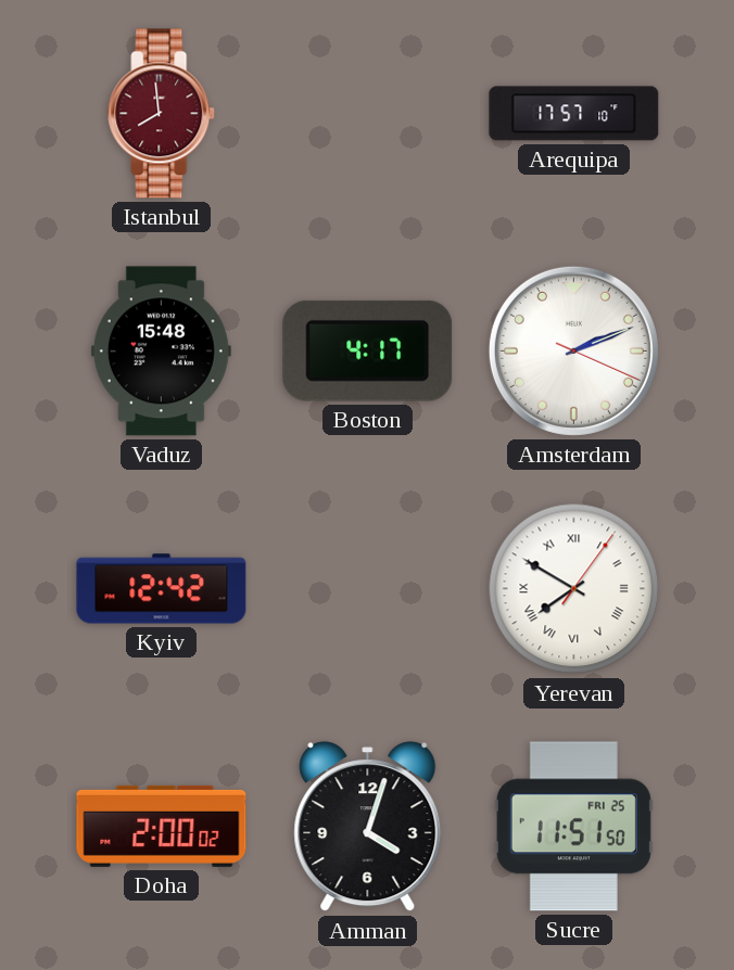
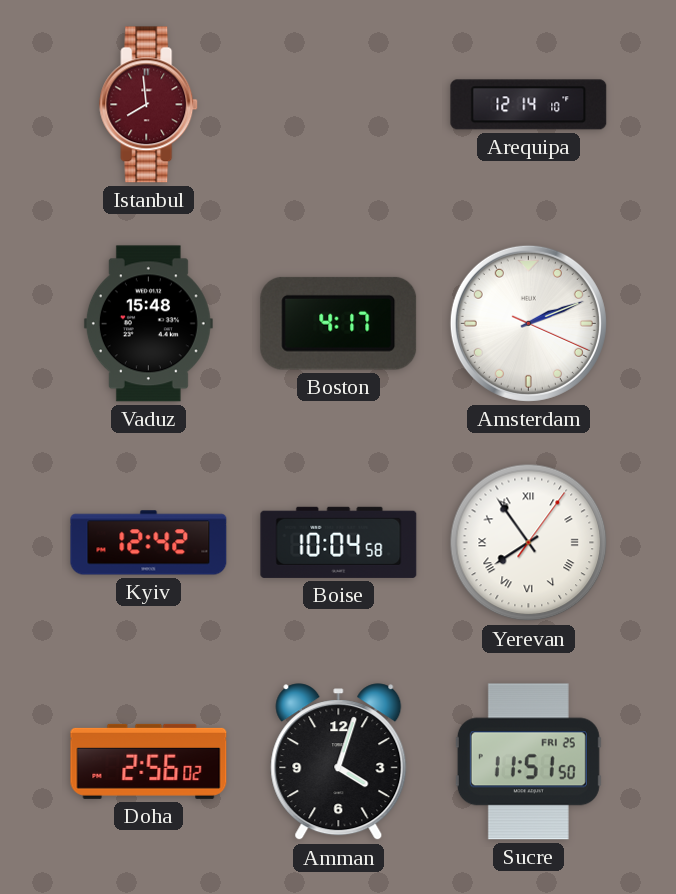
Arequipa: 17:57 -> 12:14
Boise: none -> 10:04
Yerevan: 7:50 -> 7:54
Doha: 2:00 -> 2:56
